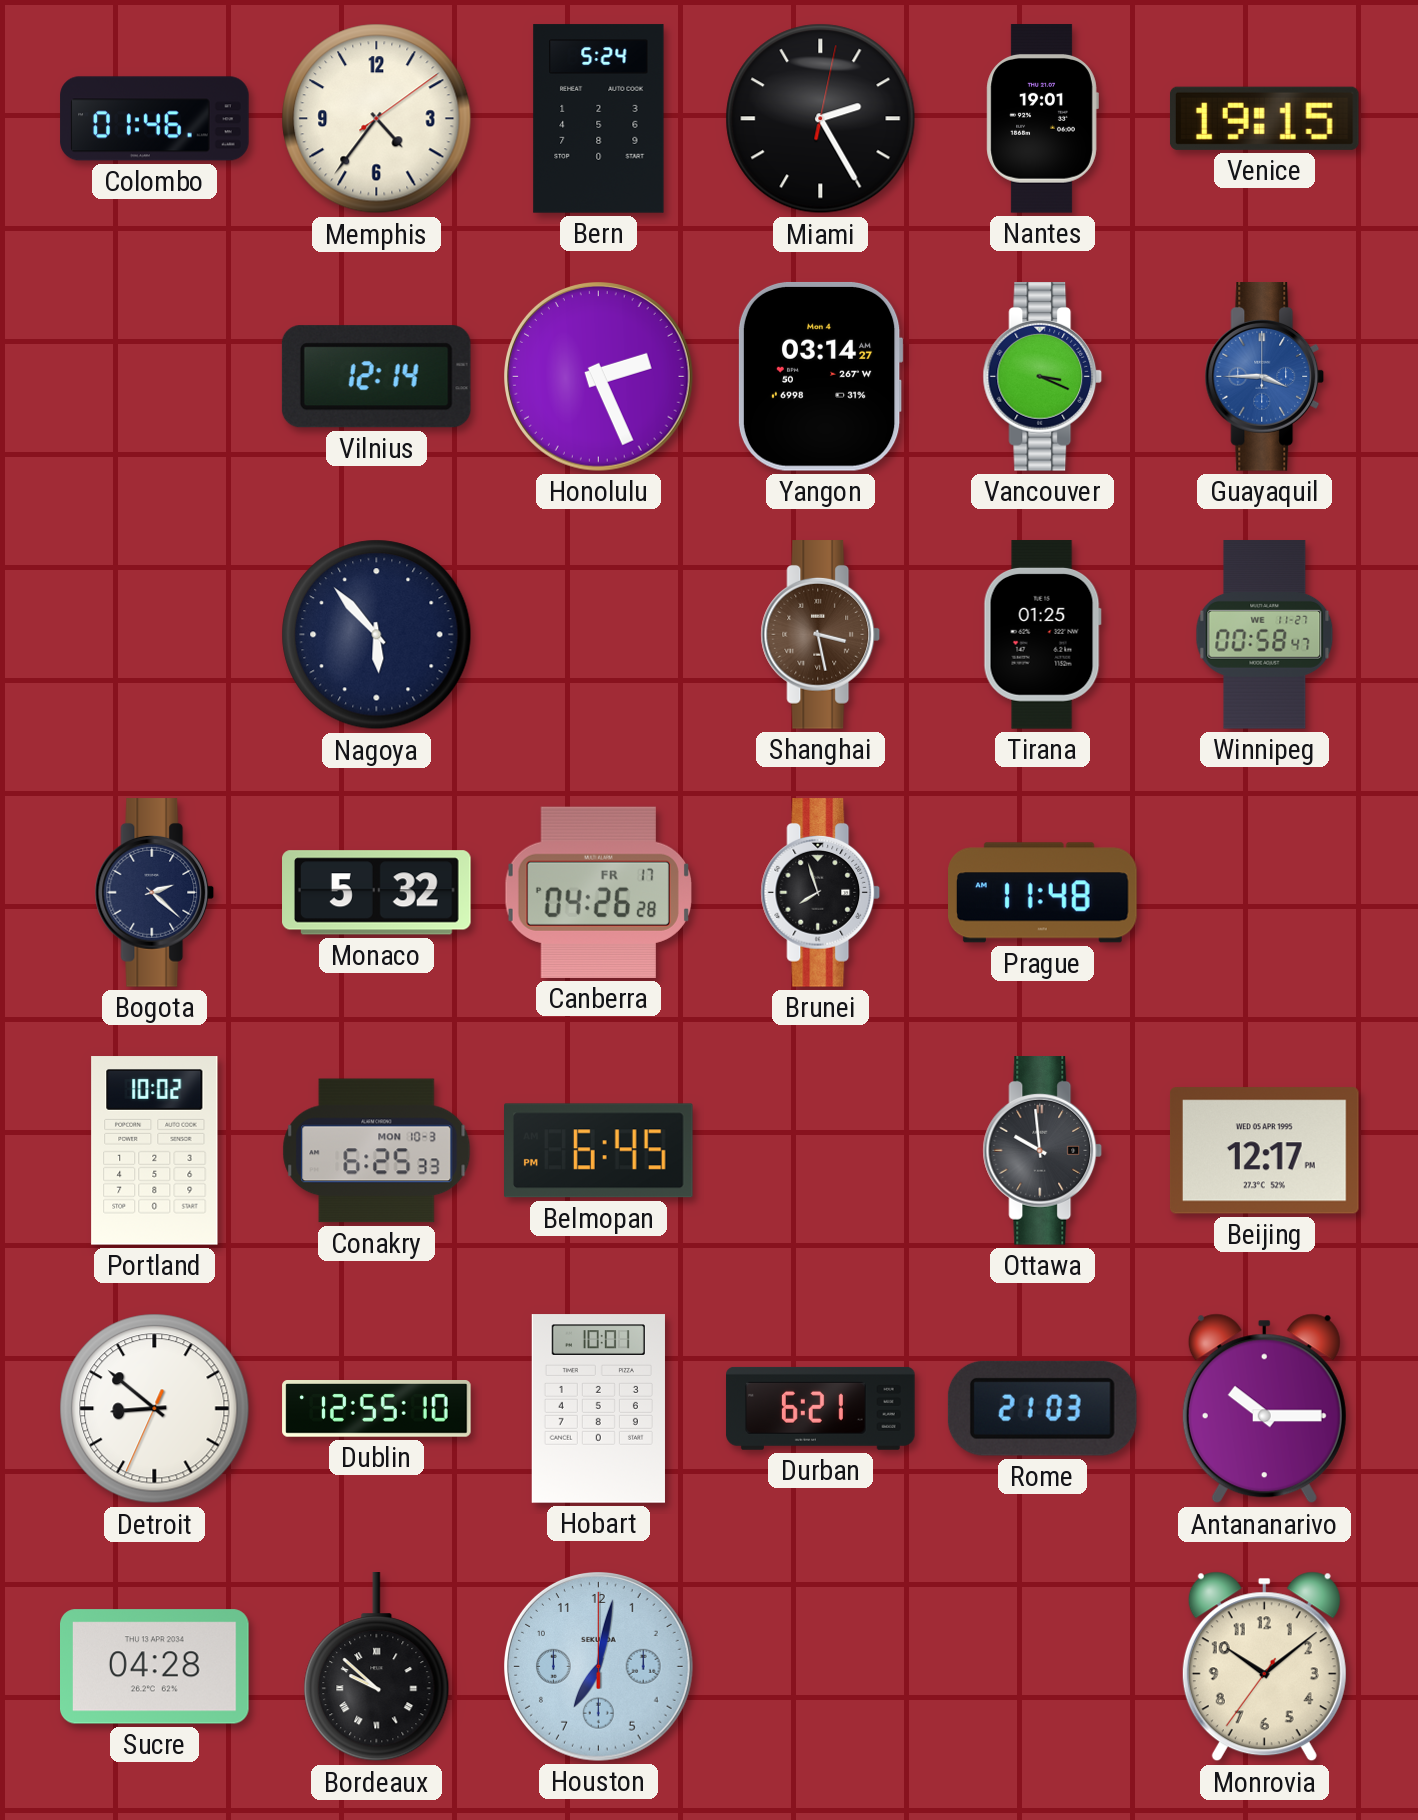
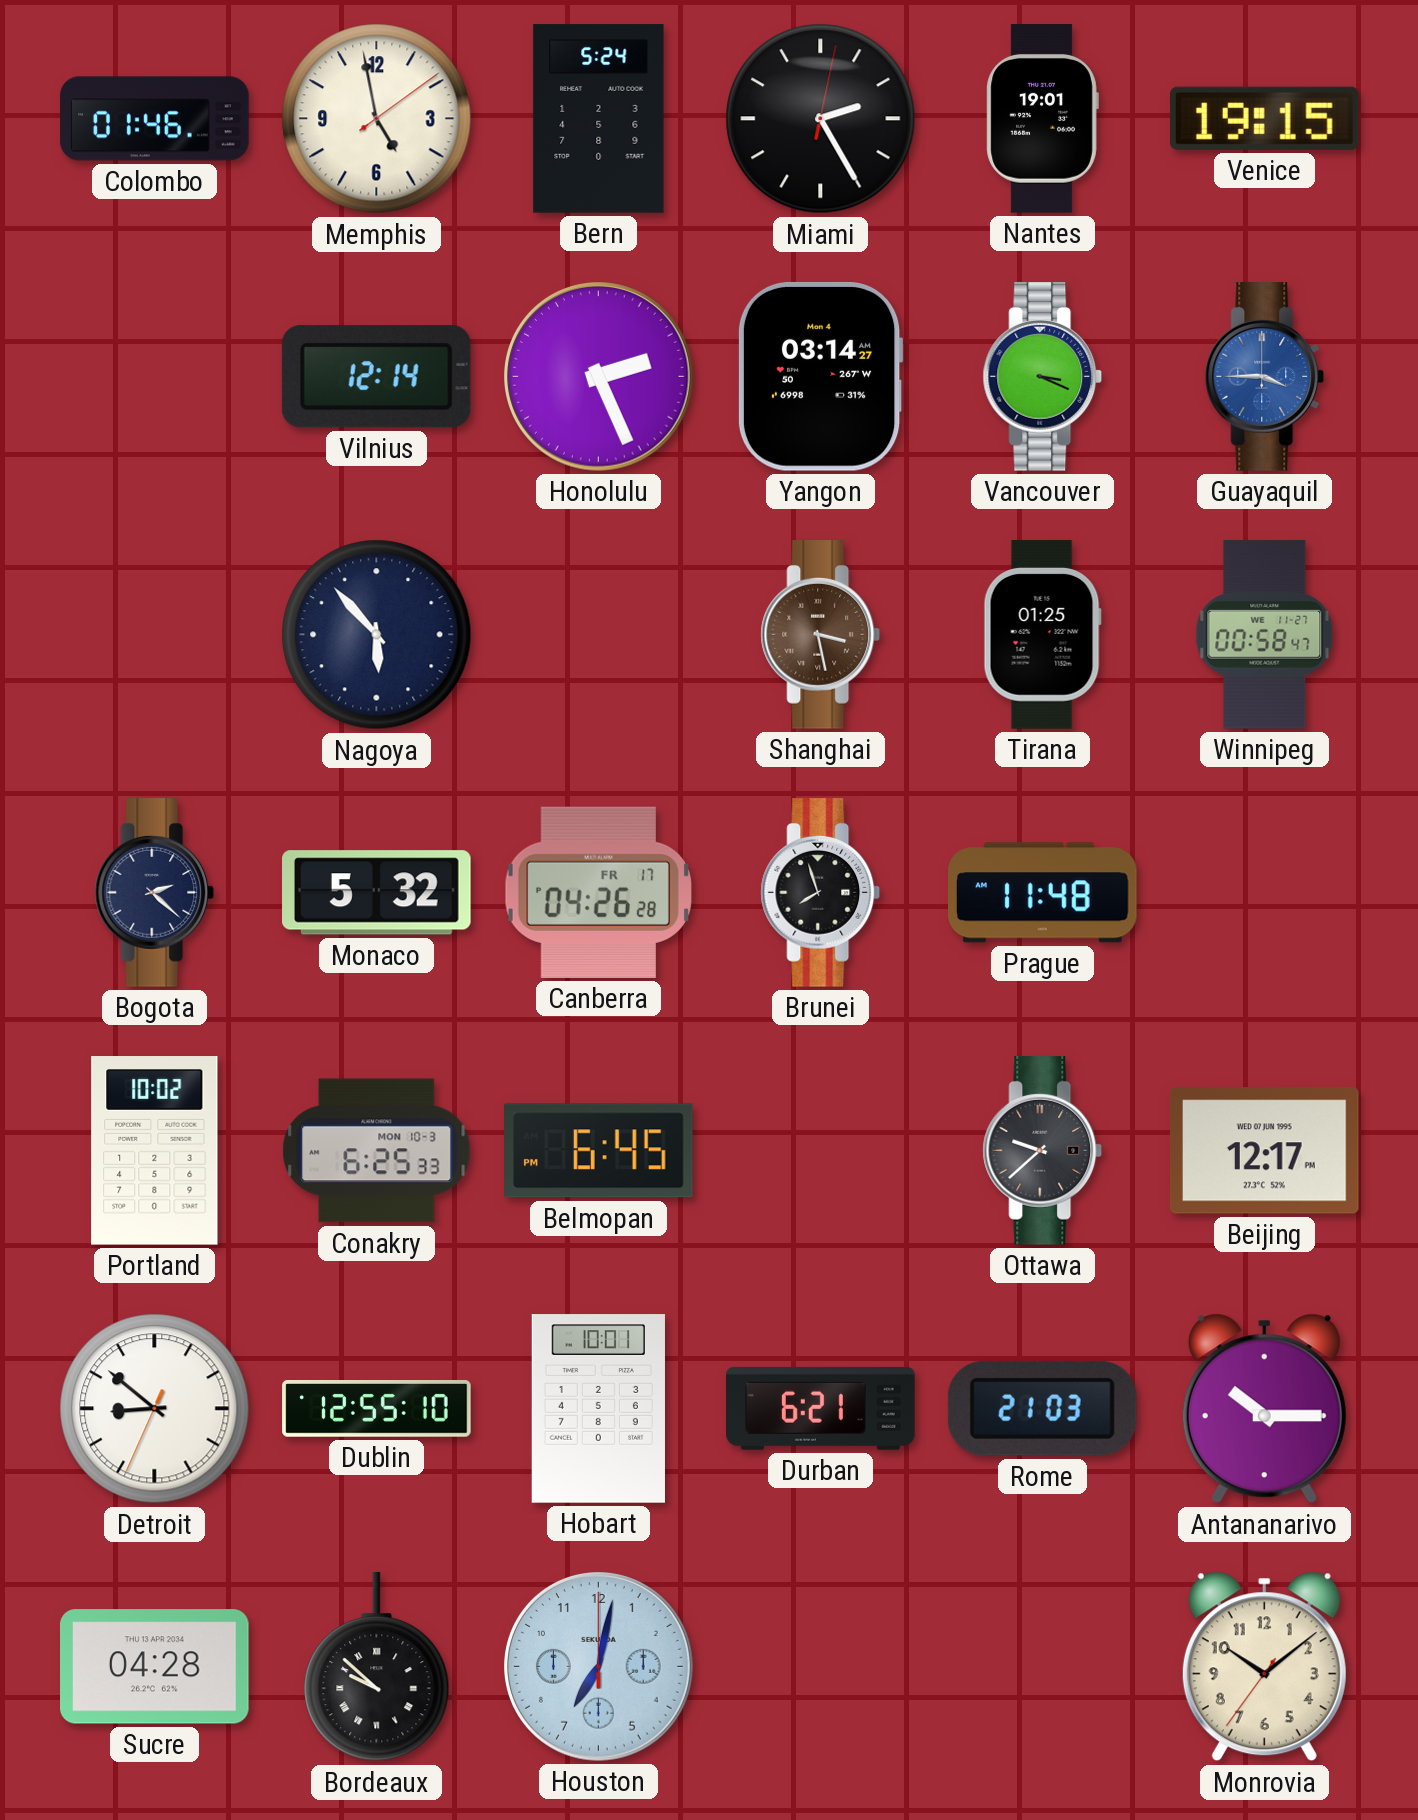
Memphis: 4:36 -> 4:58
Ottawa: 9:59 -> 9:38
Beijing date: WED 05 APR 1995 -> WED 07 JUN 1995
